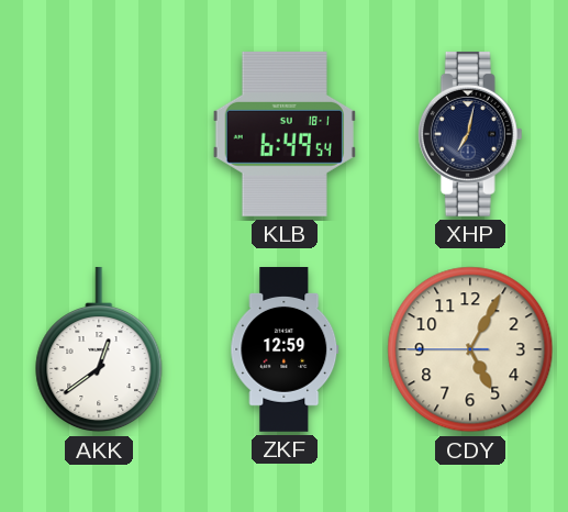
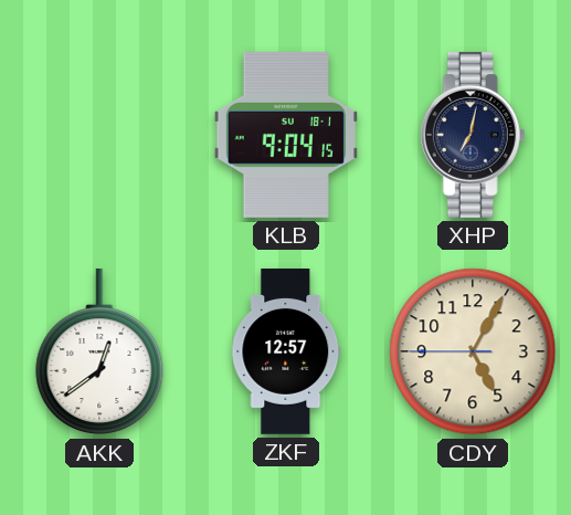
KLB: 6:49 -> 9:04
ZKF: 12:59 -> 12:57
